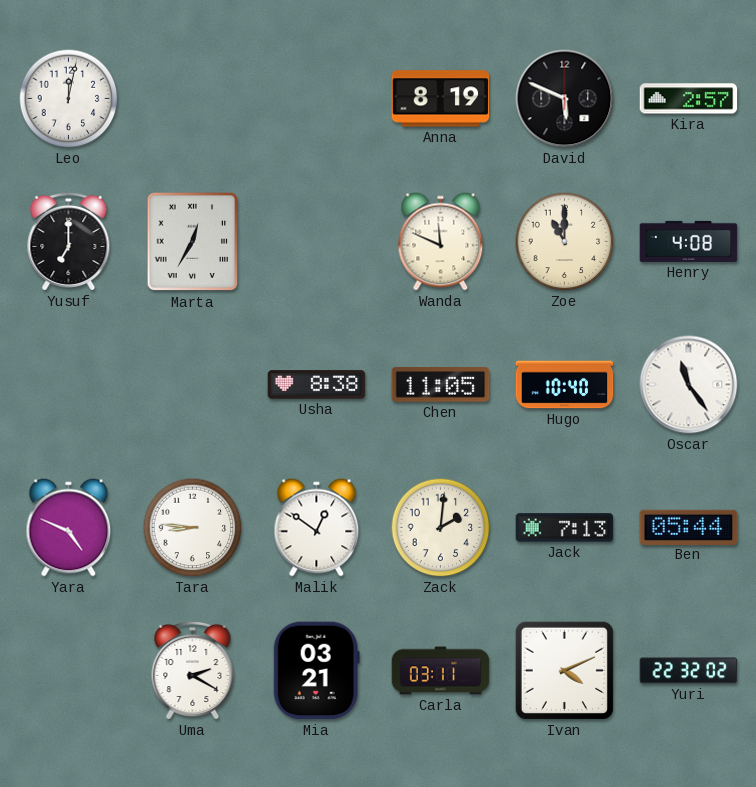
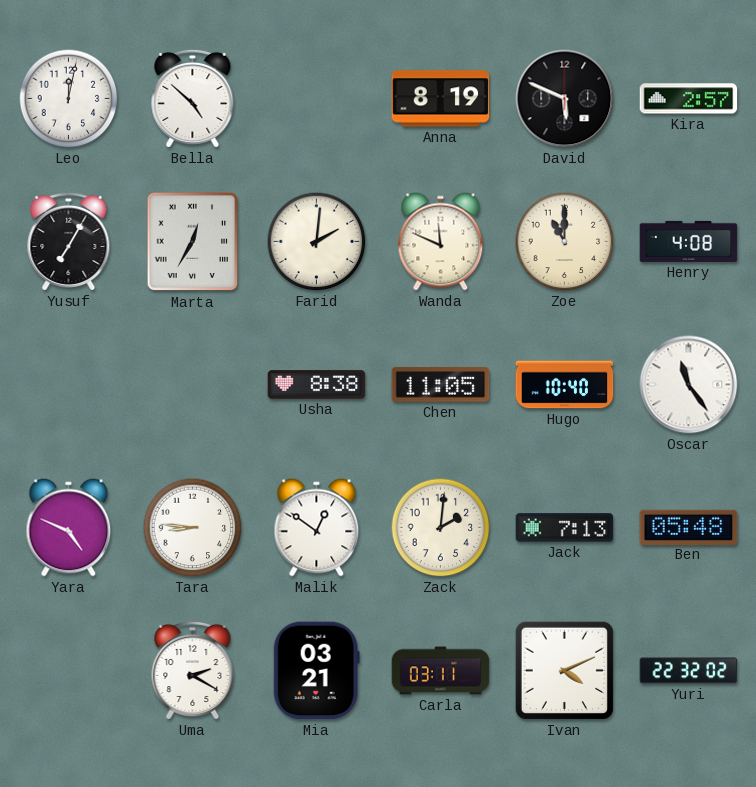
Bella: none -> 4:52
Yusuf: 7:00 -> 7:05
Farid: none -> 2:01
Ben: 05:44 -> 05:48
